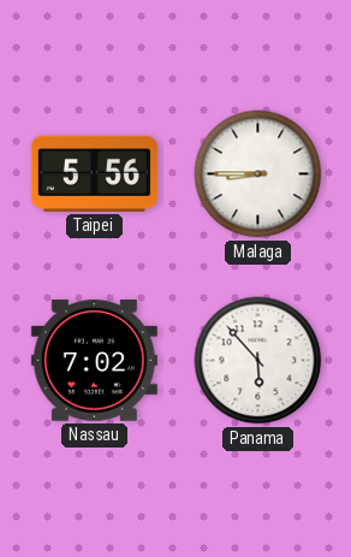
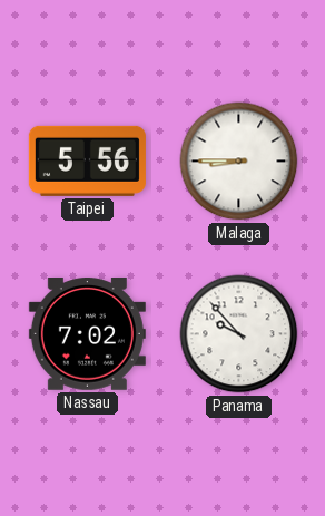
Panama: 5:53 -> 9:53
